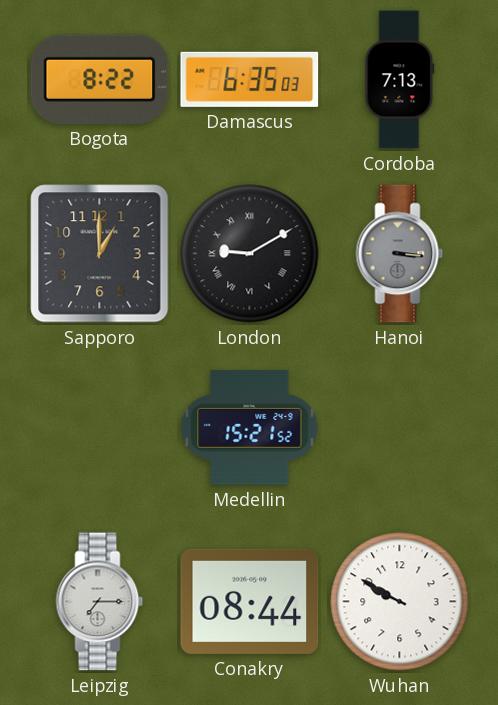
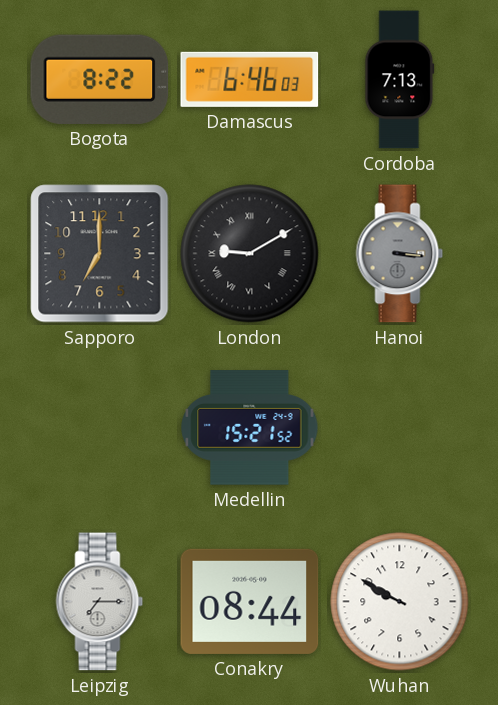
Damascus: 6:35 -> 6:46
Sapporo: 1:00 -> 7:00
